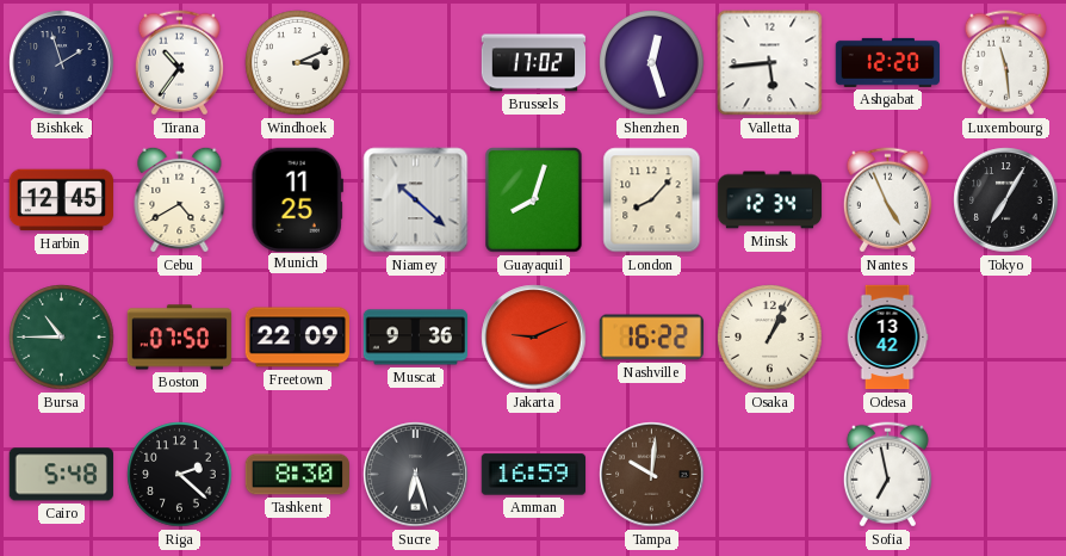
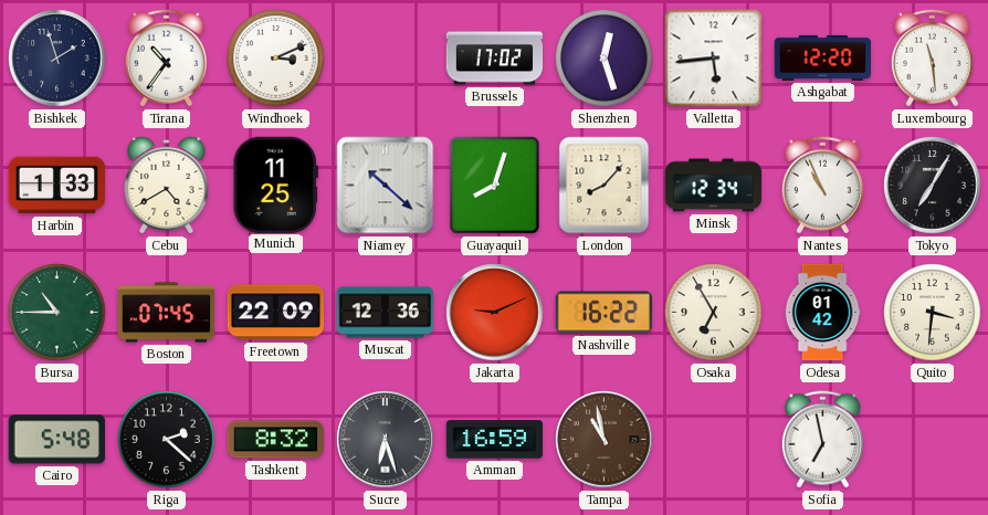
Harbin: 12:45 -> 1:33
Nantes: 4:56 -> 10:56
Boston: 07:50 -> 07:45
Muscat: 9:36 -> 12:36
Osaka: 1:04 -> 6:55
Odesa: 13:42 -> 01:42
Quito: none -> 3:31
Tashkent: 8:30 -> 8:32
Tampa: 10:01 -> 10:58
